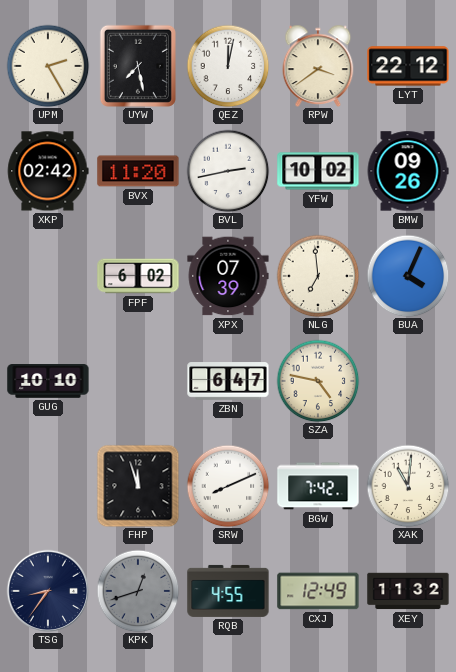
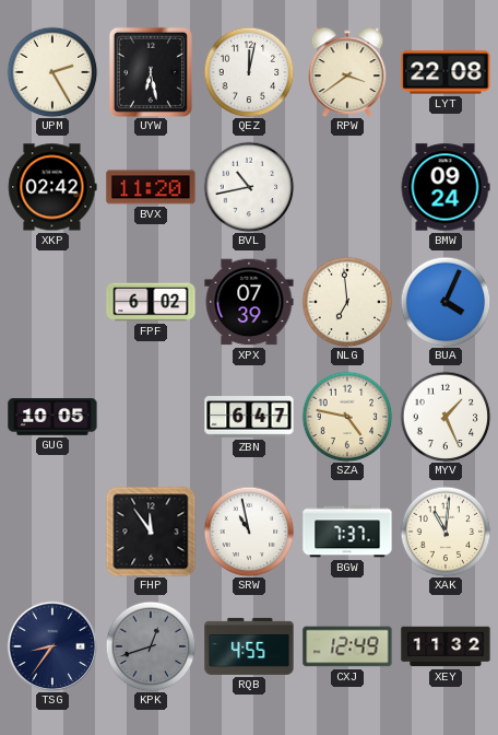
UYW: 7:28 -> 6:28
LYT: 22:12 -> 22:08
BVL: 2:43 -> 10:43
YFW: 10:02 -> none
BMW: 09:26 -> 09:24
GUG: 10:10 -> 10:05
MYV: none -> 1:26
FHP: 11:57 -> 11:54
SRW: 8:11 -> 10:58
BGW: 7:42 -> 7:37
